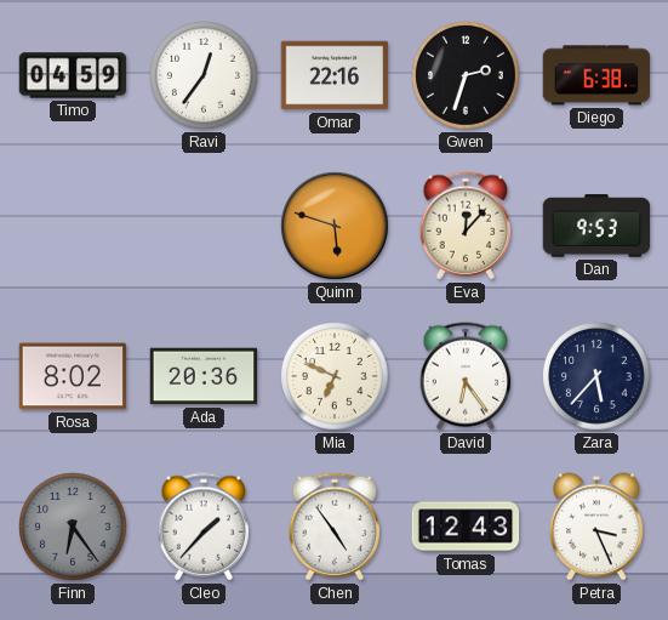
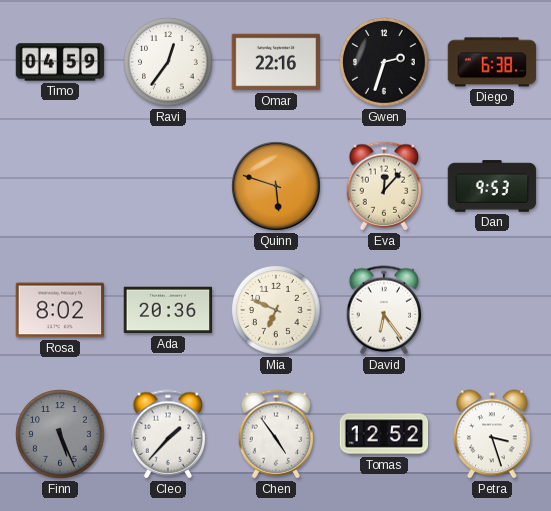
Zara: 5:37 -> none
Finn: 6:24 -> 5:26
Tomas: 12:43 -> 12:52
Petra: 3:26 -> 3:27
